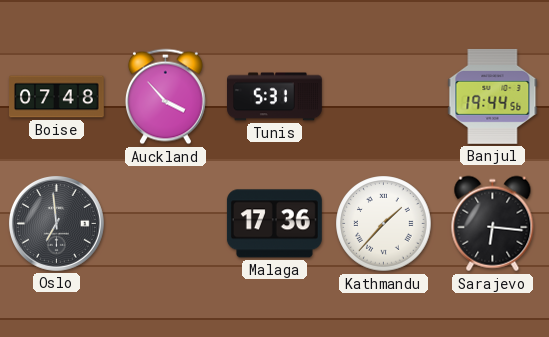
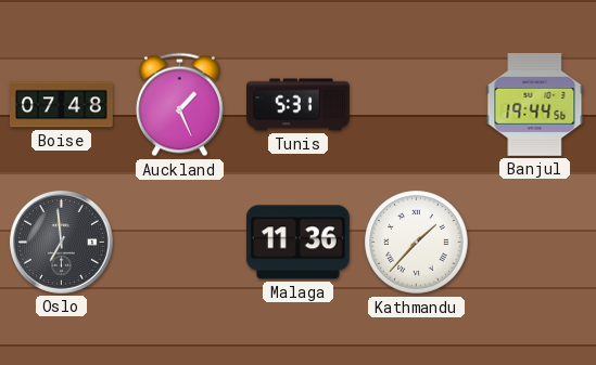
Auckland: 3:53 -> 1:26
Malaga: 17:36 -> 11:36
Sarajevo: 6:16 -> none
